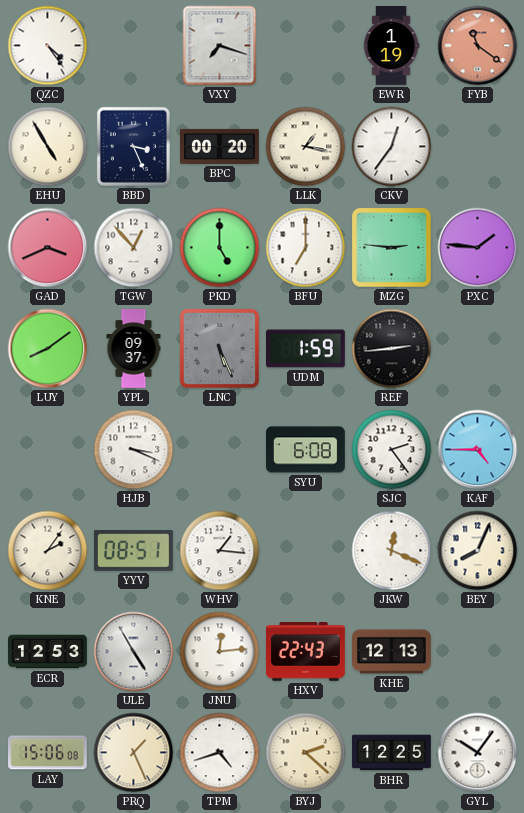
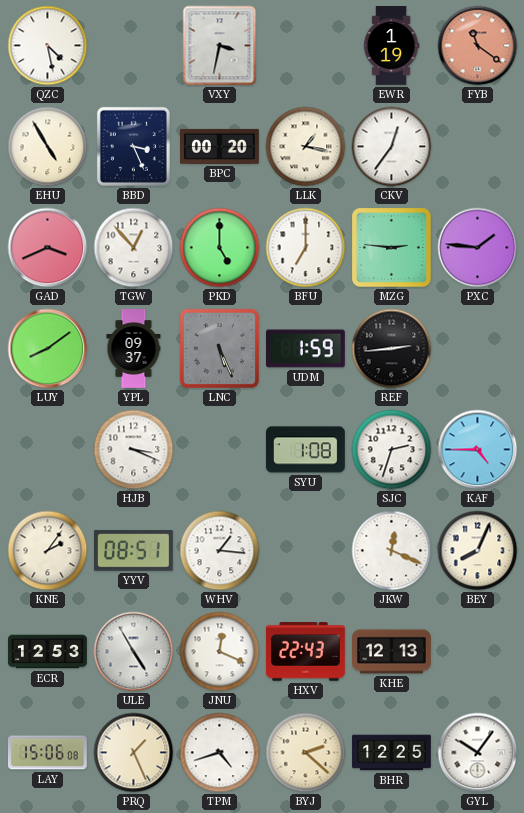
QZC: 4:24 -> 4:28
VXY: 7:18 -> 3:32
SYU: 6:08 -> 1:08
SJC: 2:24 -> 2:33
JNU: 12:14 -> 12:19
